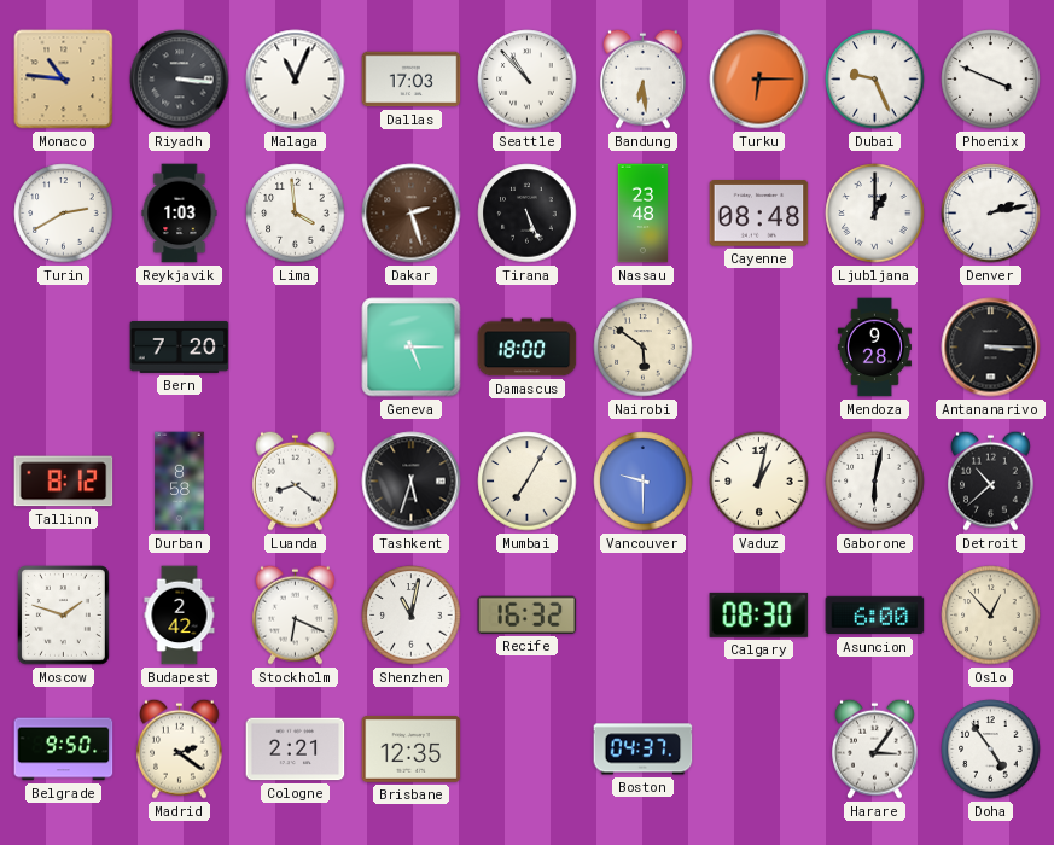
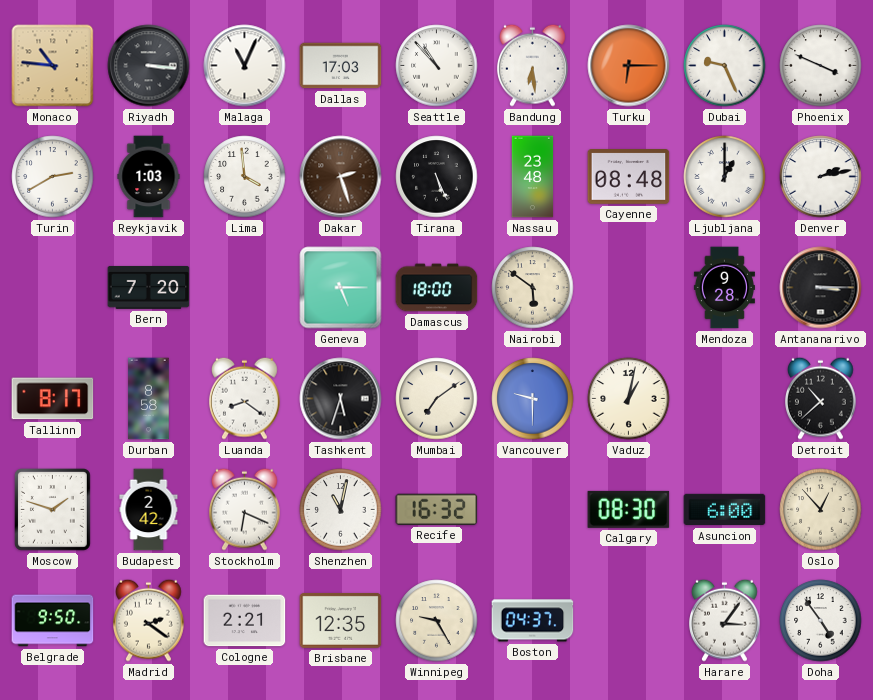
Tallinn: 8:12 -> 8:17
Mumbai: 7:05 -> 7:09
Gaborone: 6:02 -> none
Winnipeg: none -> 9:25
